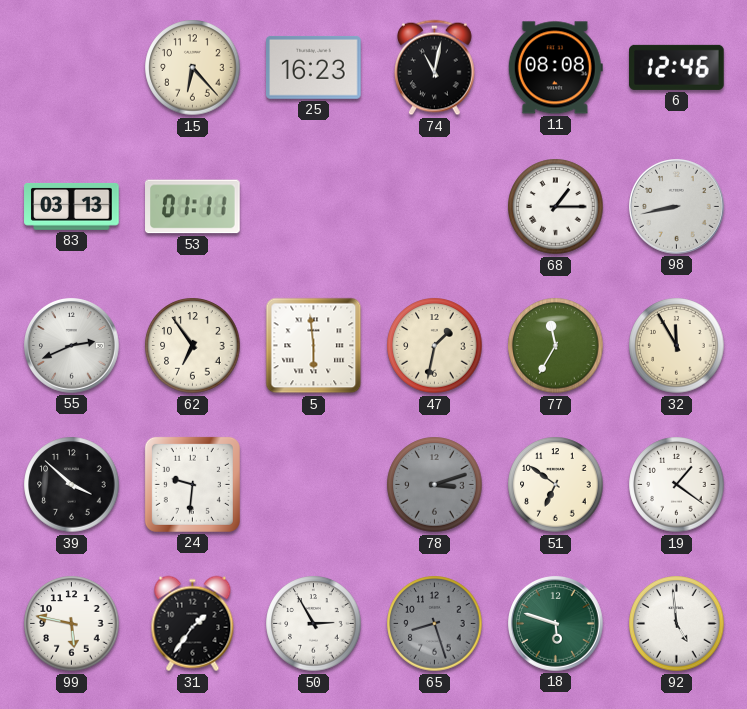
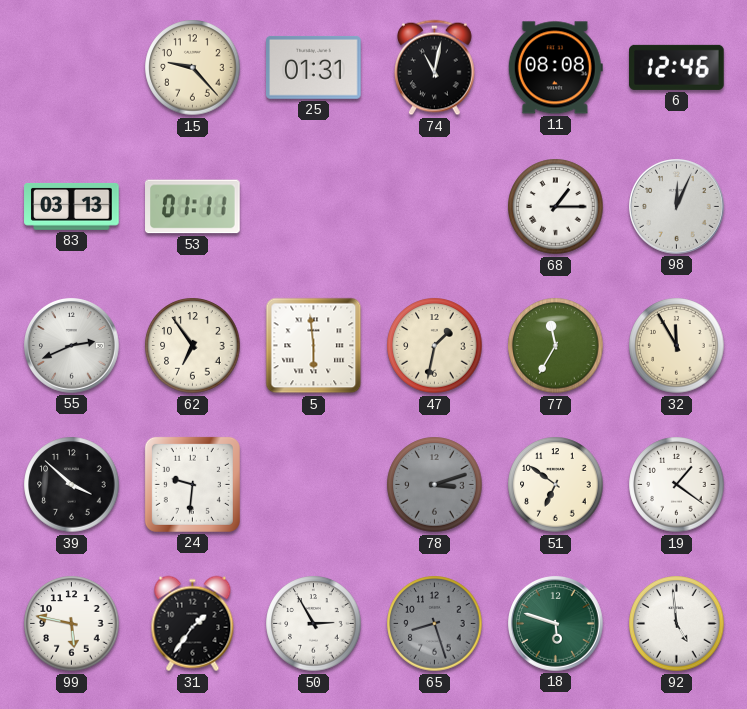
15: 6:23 -> 9:23
25: 16:23 -> 01:31
98: 8:43 -> 12:04
